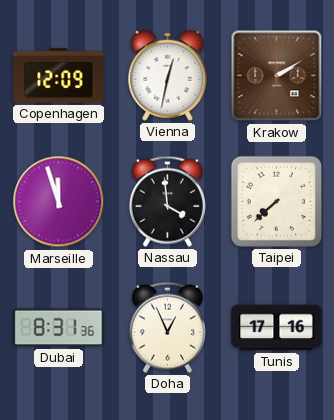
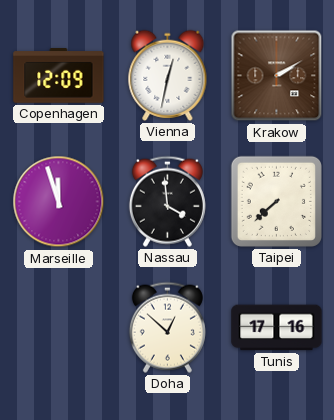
Dubai: 8:31 -> none
Doha: 12:56 -> 12:52
